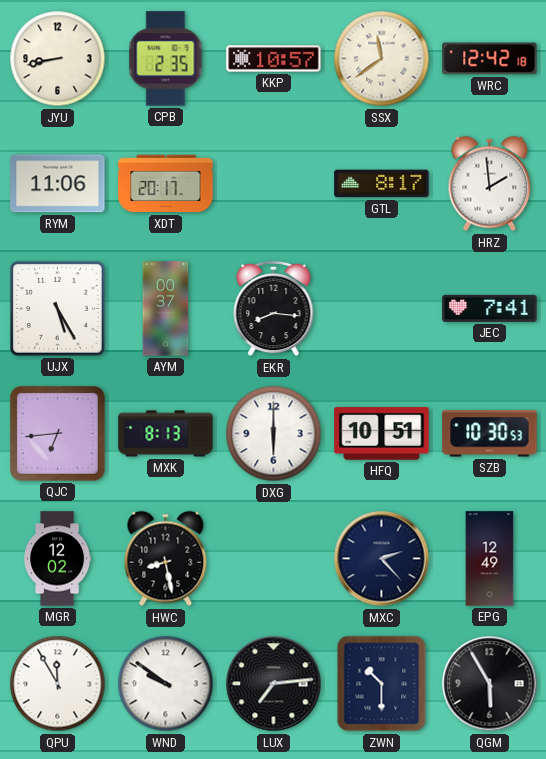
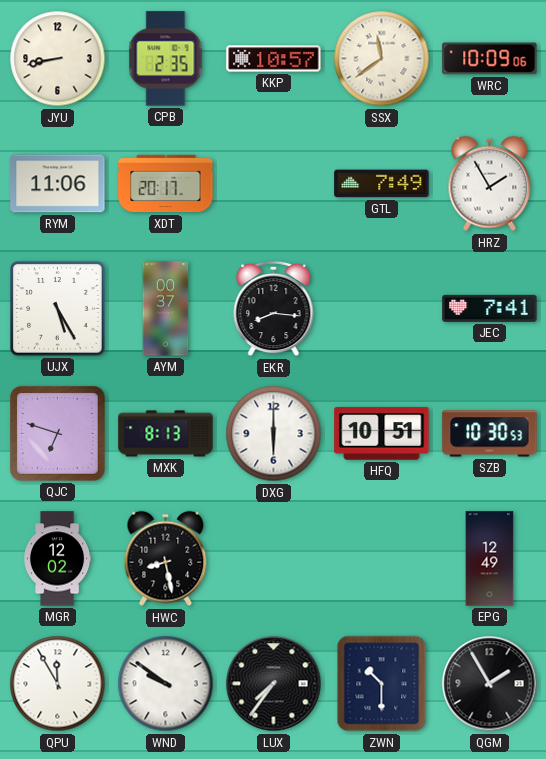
WRC: 12:42 -> 10:09
GTL: 8:17 -> 7:49
HRZ: 1:59 -> 1:55
QJC: 6:44 -> 6:48
MXC: 2:23 -> none
LUX: 7:14 -> 7:36
QGM: 5:55 -> 1:55
